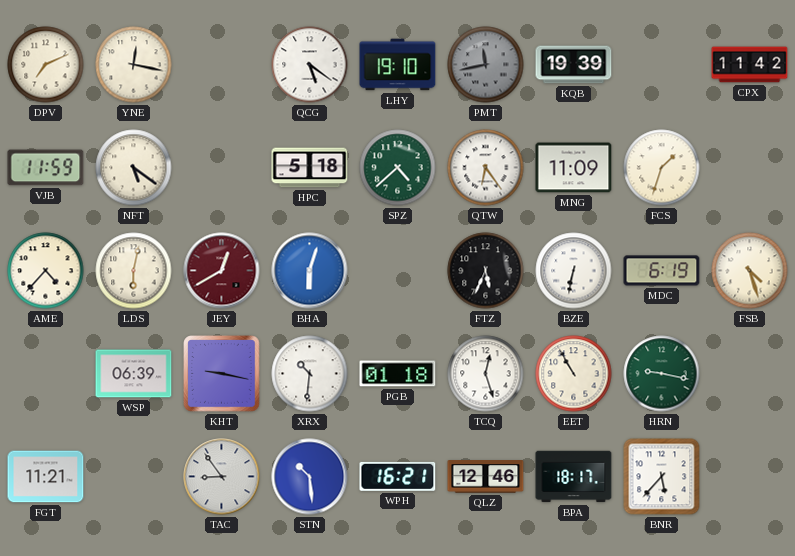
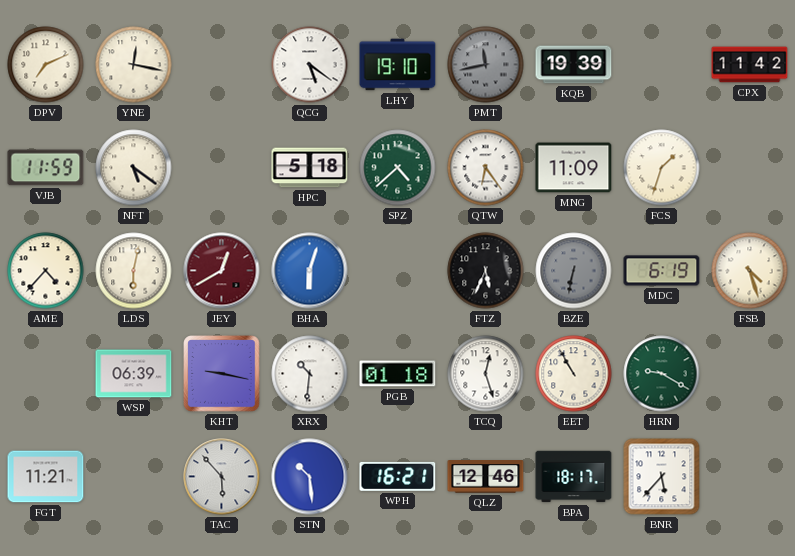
BZE dial: white -> grey
HRN: 9:17 -> 9:20
TAC: 8:54 -> 5:53
